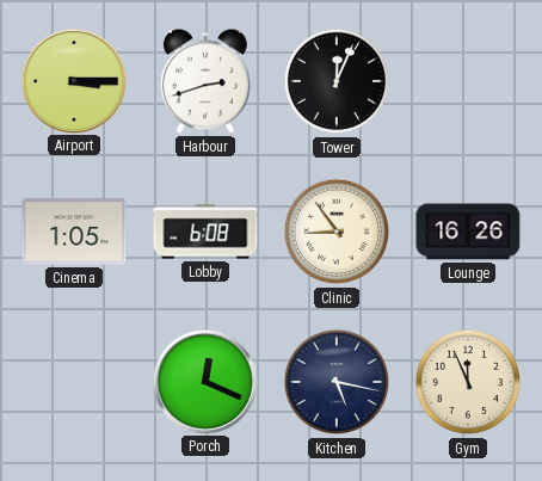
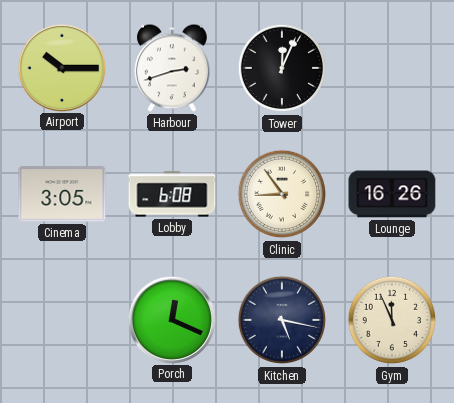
Airport: 3:15 -> 10:15
Cinema: 1:05 -> 3:05
